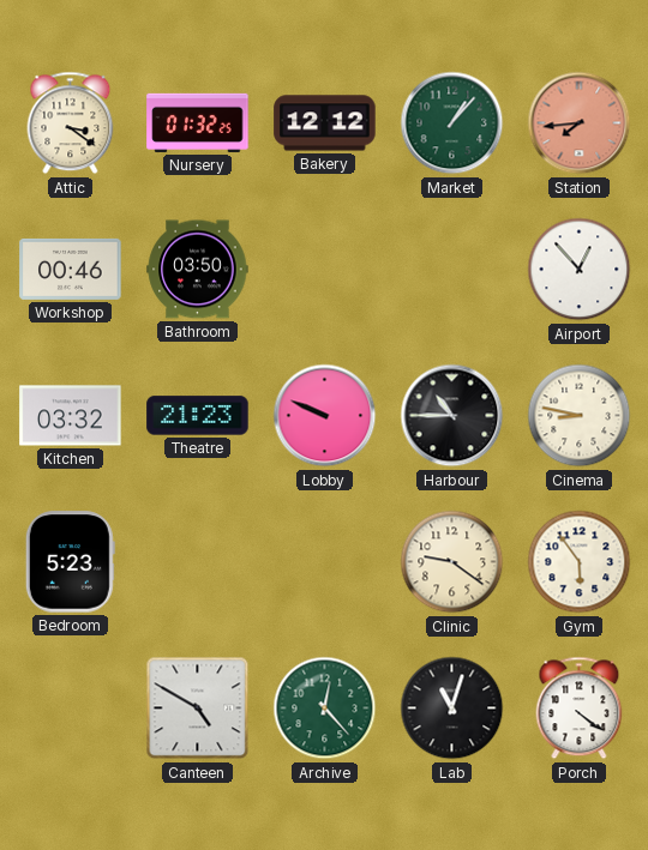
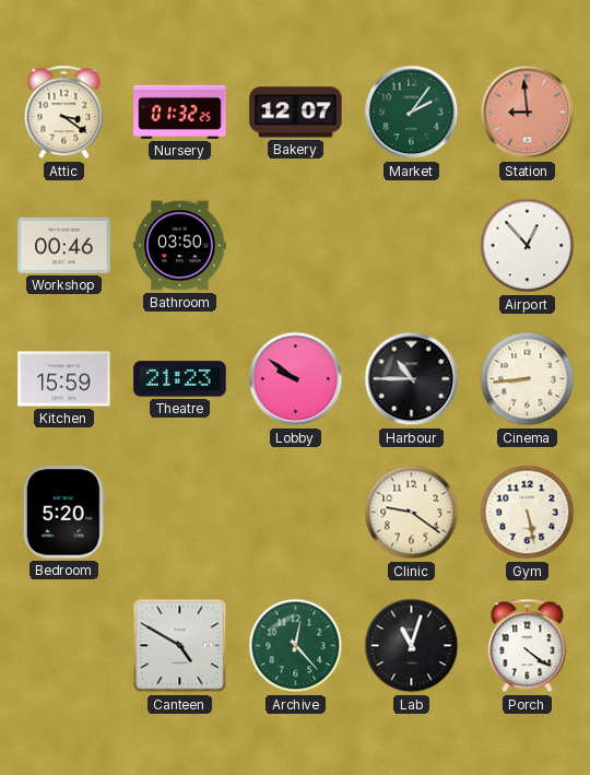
Bakery: 12:12 -> 12:07
Market: 1:07 -> 2:06
Station: 7:44 -> 8:59
Kitchen: 03:32 -> 15:59
Lobby: 9:49 -> 9:51
Cinema: 8:47 -> 8:44
Bedroom: 5:23 -> 5:20
Gym: 5:54 -> 5:28
